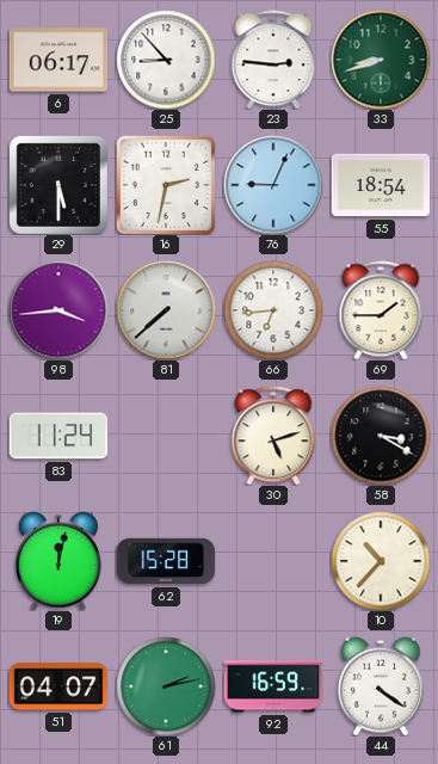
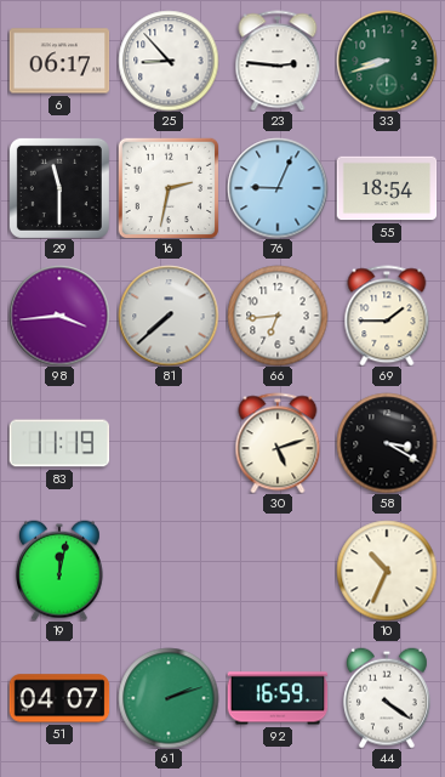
29: 5:30 -> 11:30
83: 11:24 -> 11:19
62: 15:28 -> none
10: 10:37 -> 10:34
61: 2:13 -> 2:12
